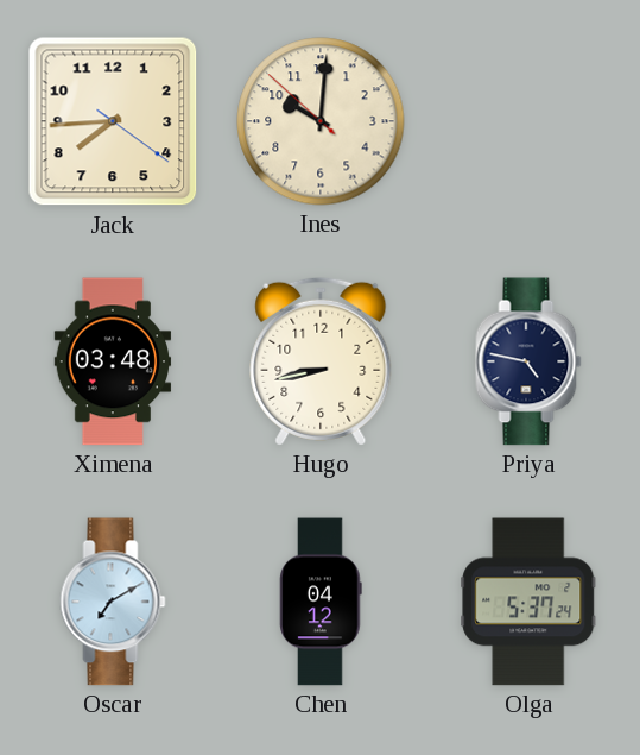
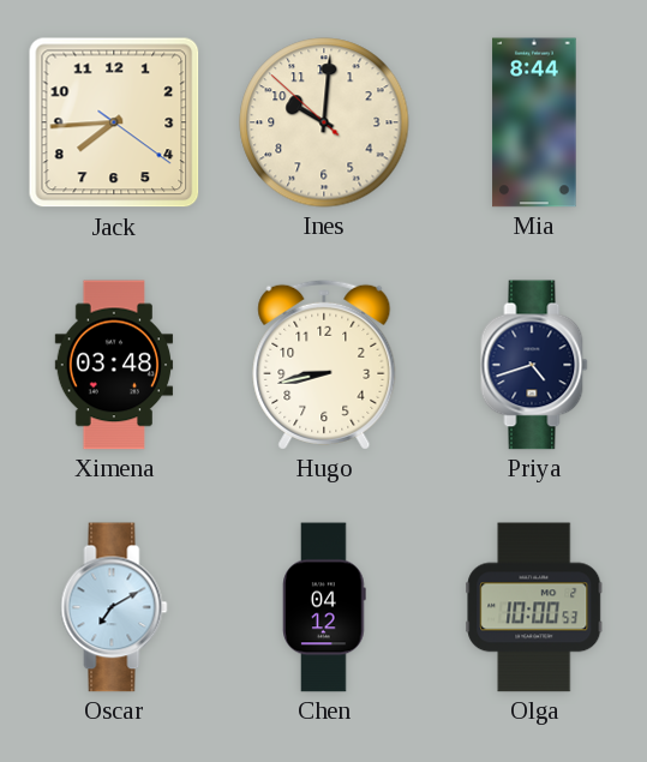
Mia: none -> 8:44
Priya: 4:47 -> 4:42
Olga: 5:37 -> 10:00
